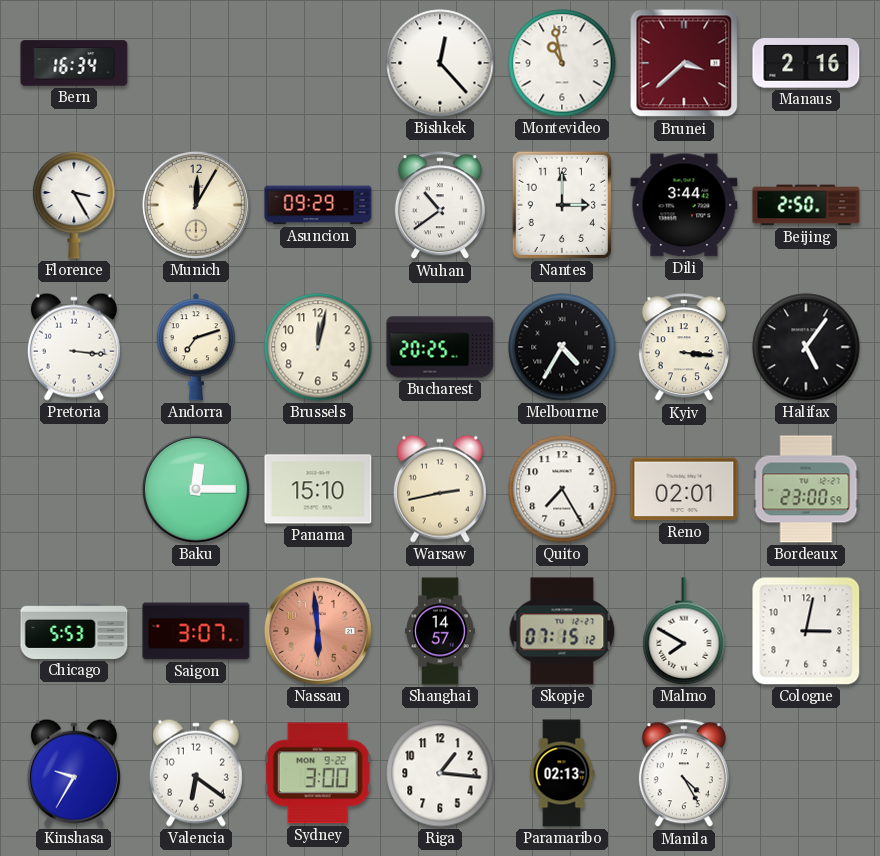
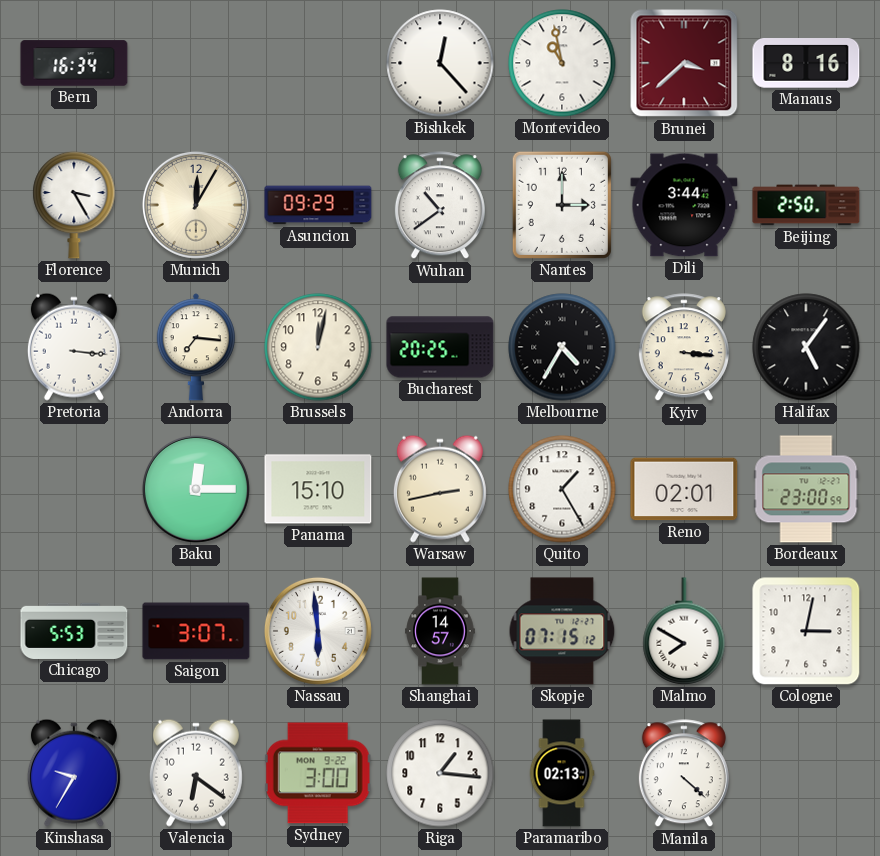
Manaus: 2:16 -> 8:16
Andorra: 7:12 -> 7:16
Quito: 7:25 -> 1:25
Nassau dial: salmon -> white
Manila: 4:25 -> 4:22
